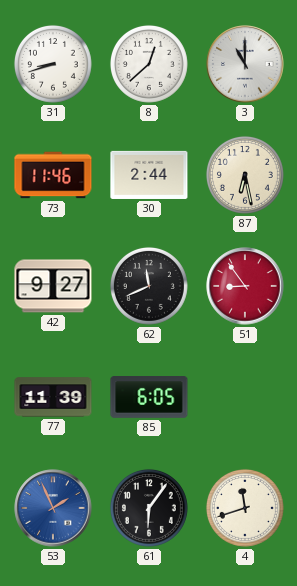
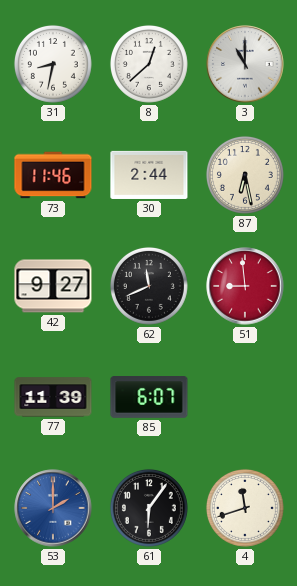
31: 8:42 -> 8:32
51: 8:54 -> 8:59
85: 6:05 -> 6:07
53: 1:56 -> 2:00
